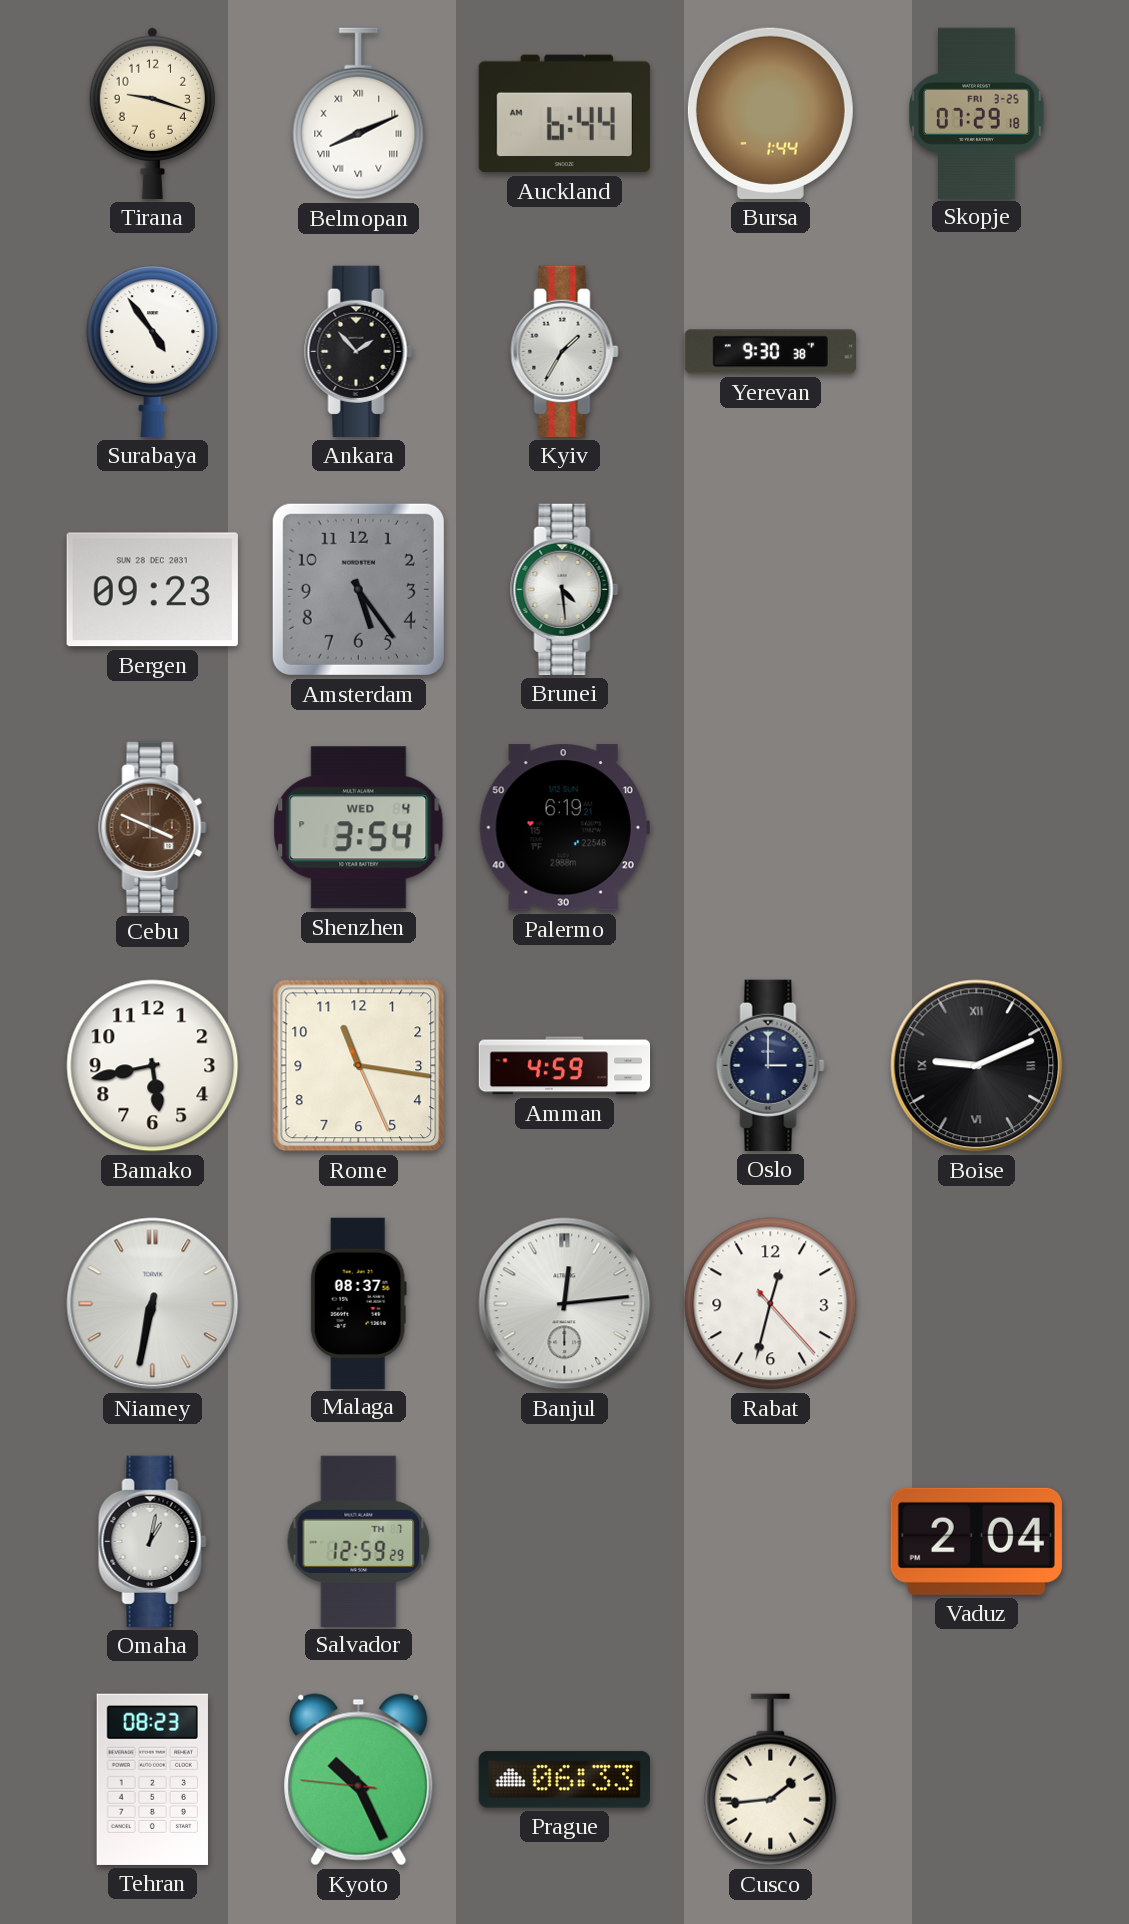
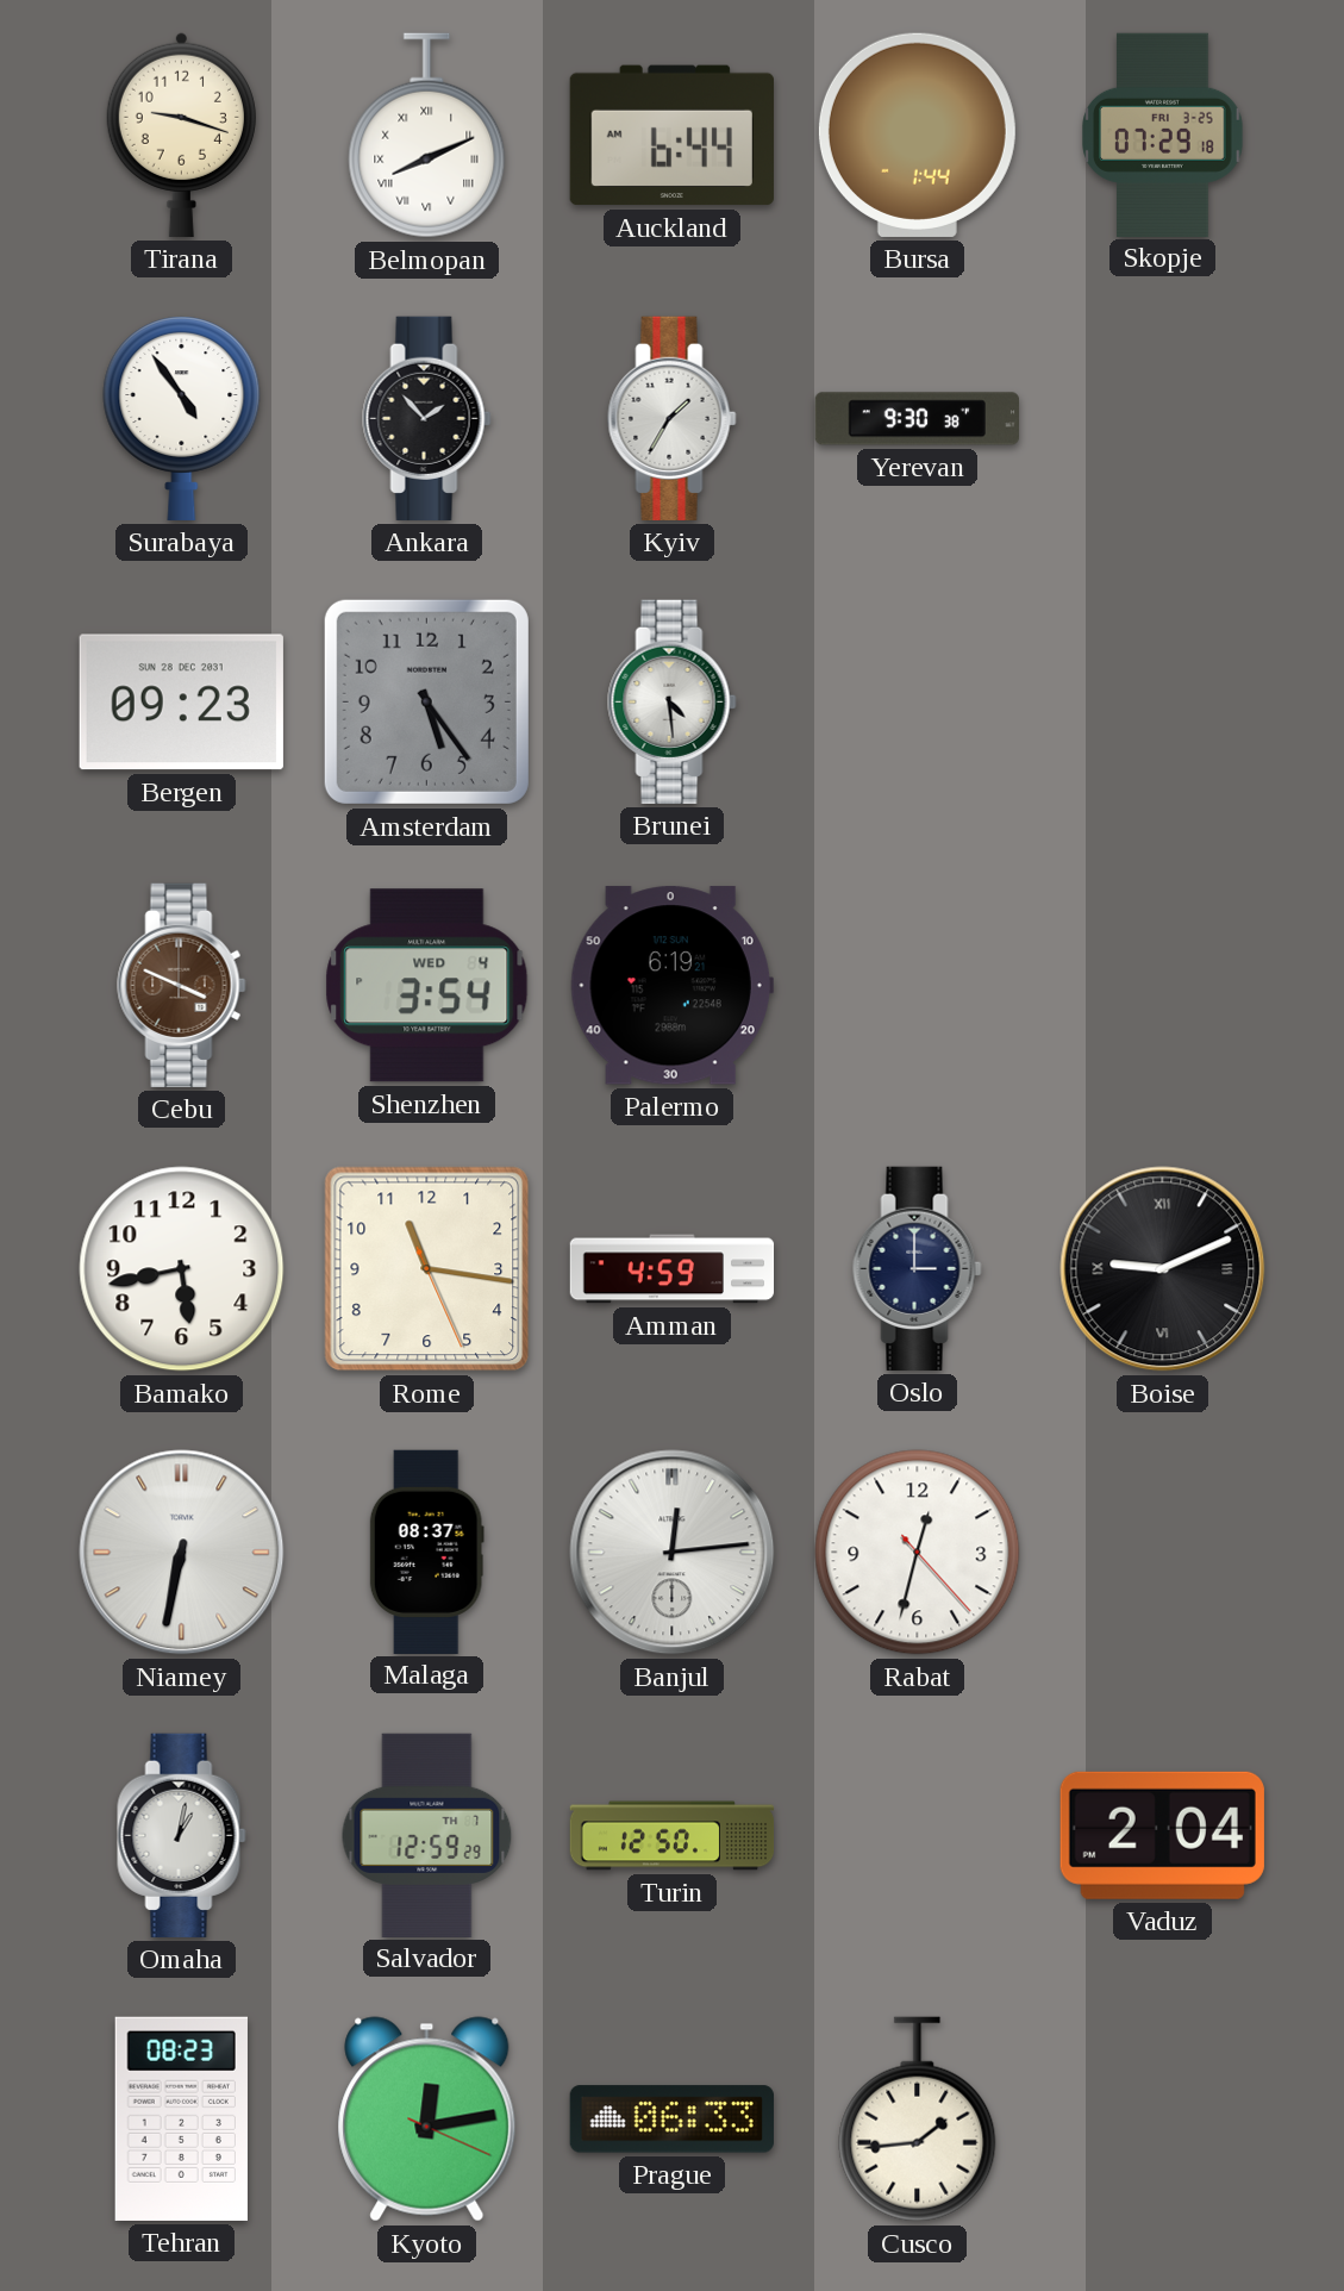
Turin: none -> 12:50
Kyoto: 10:25 -> 12:13
